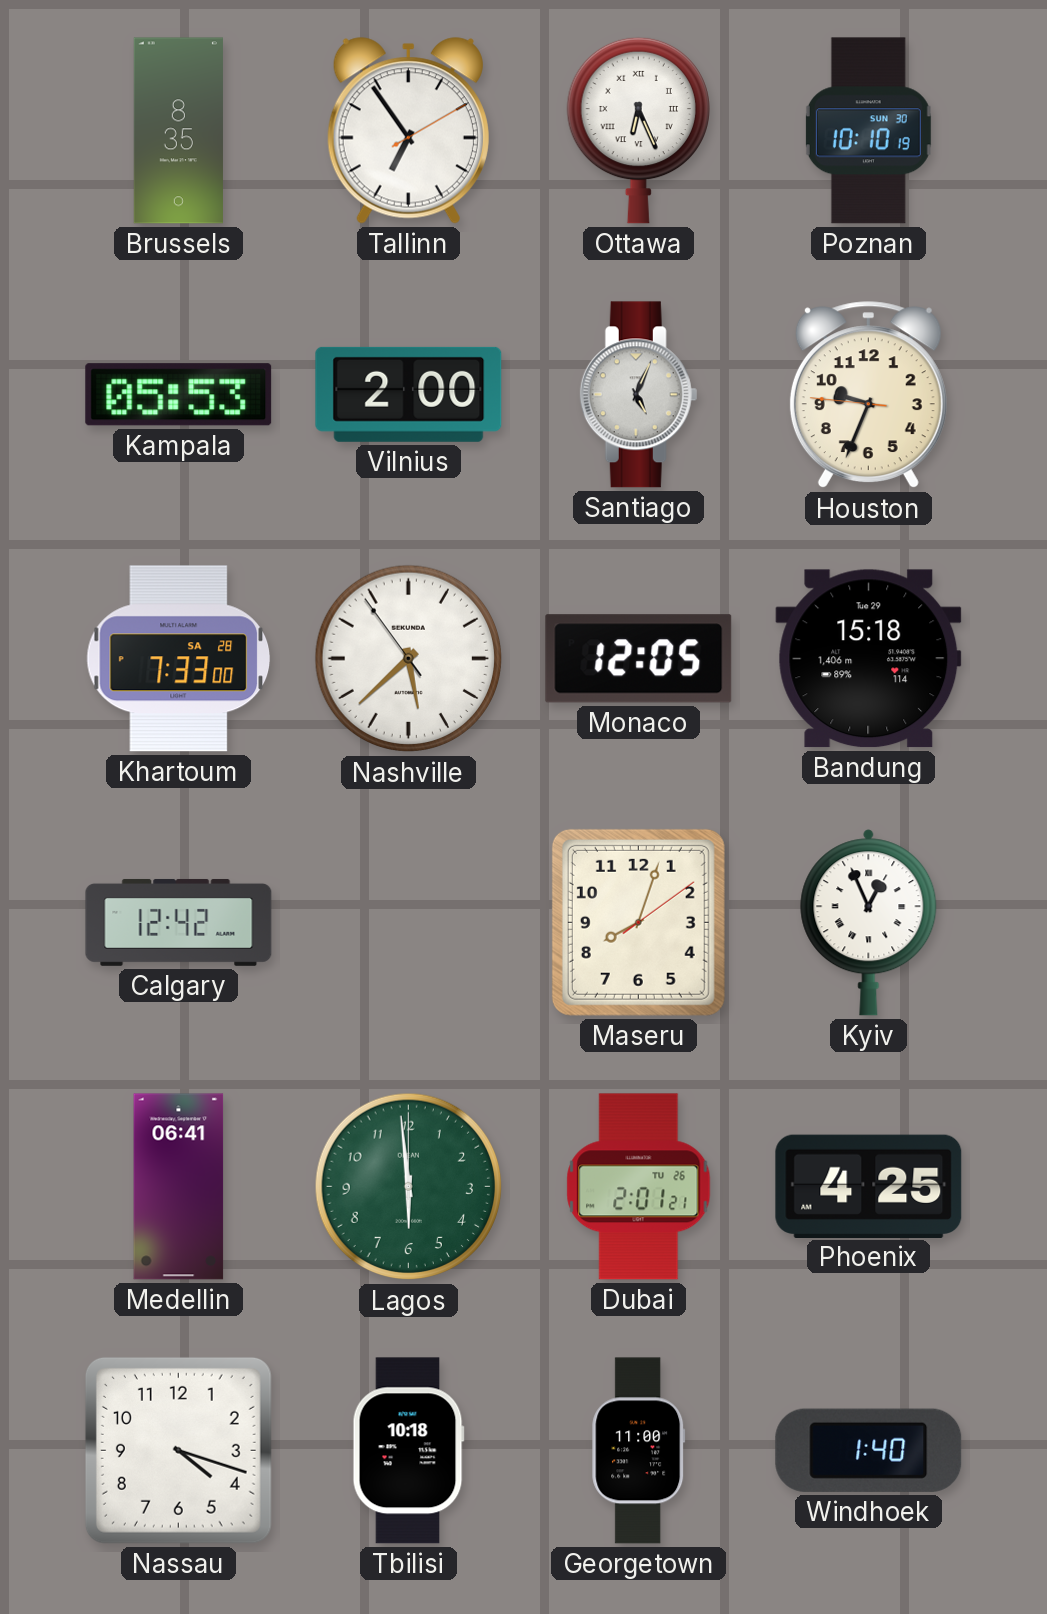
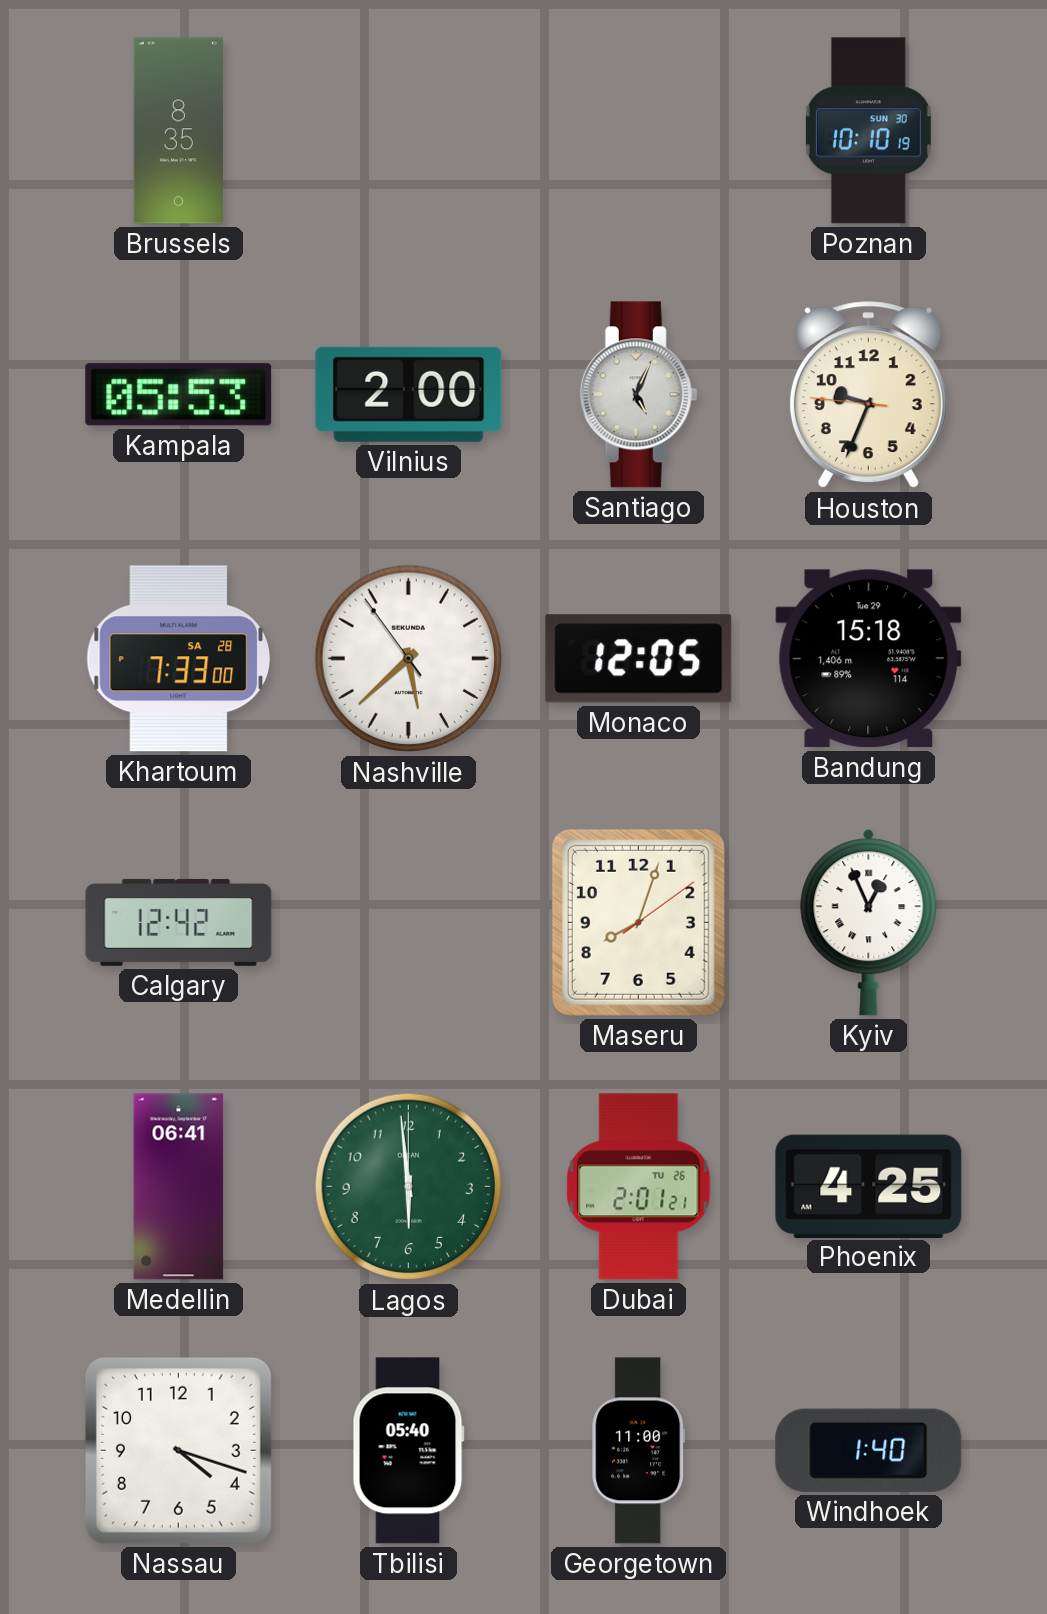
Tallinn: 6:54 -> none
Ottawa: 6:26 -> none
Tbilisi: 10:18 -> 05:40
